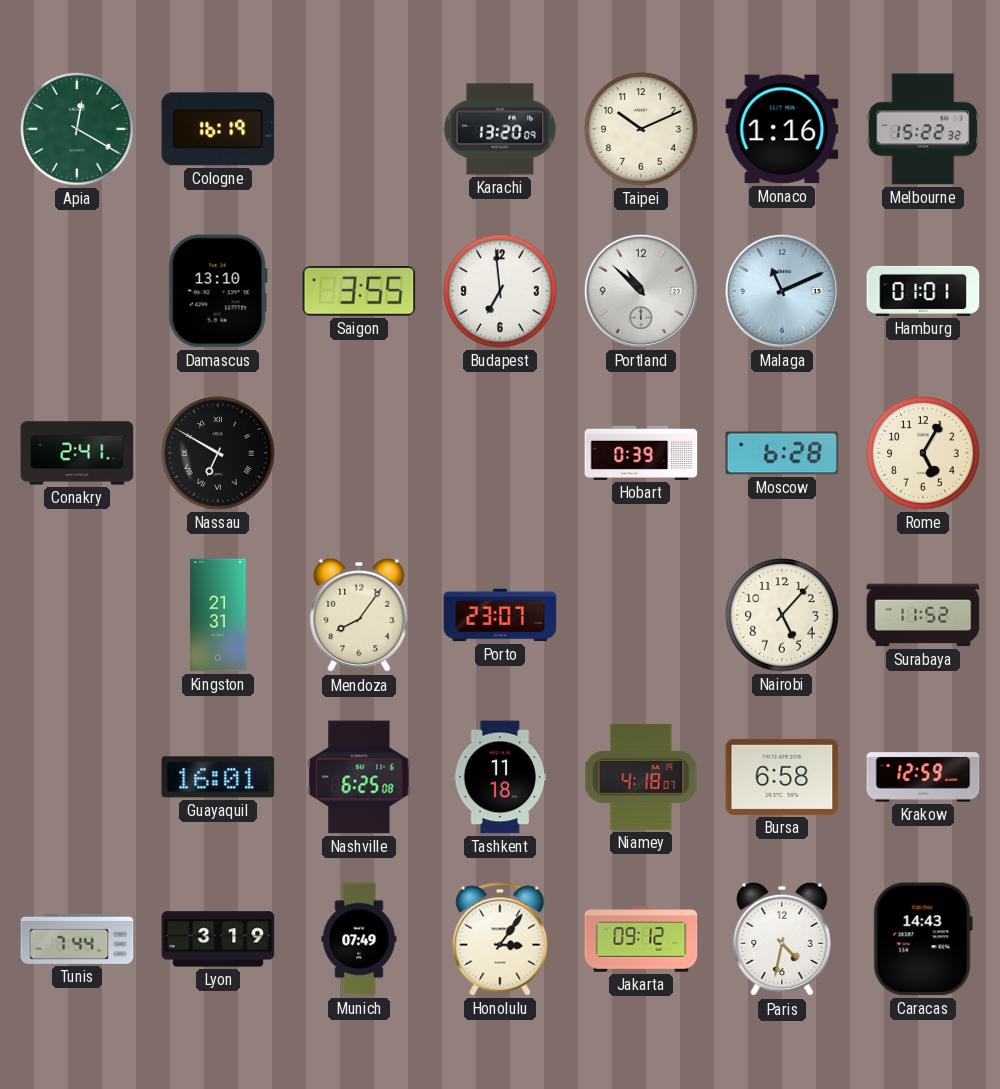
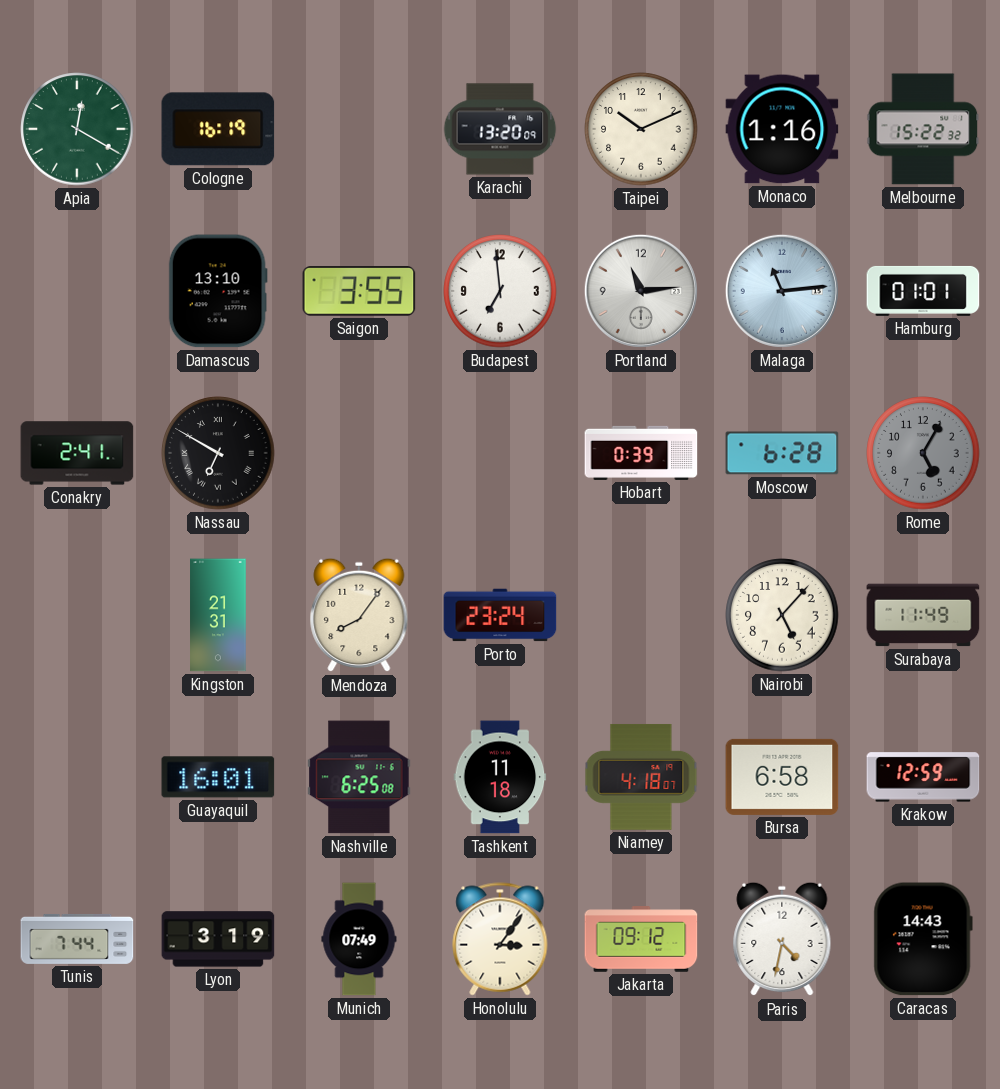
Portland: 10:52 -> 11:14
Malaga: 11:11 -> 11:14
Rome dial: cream -> grey
Porto: 23:07 -> 23:24
Surabaya: 11:52 -> 11:49
